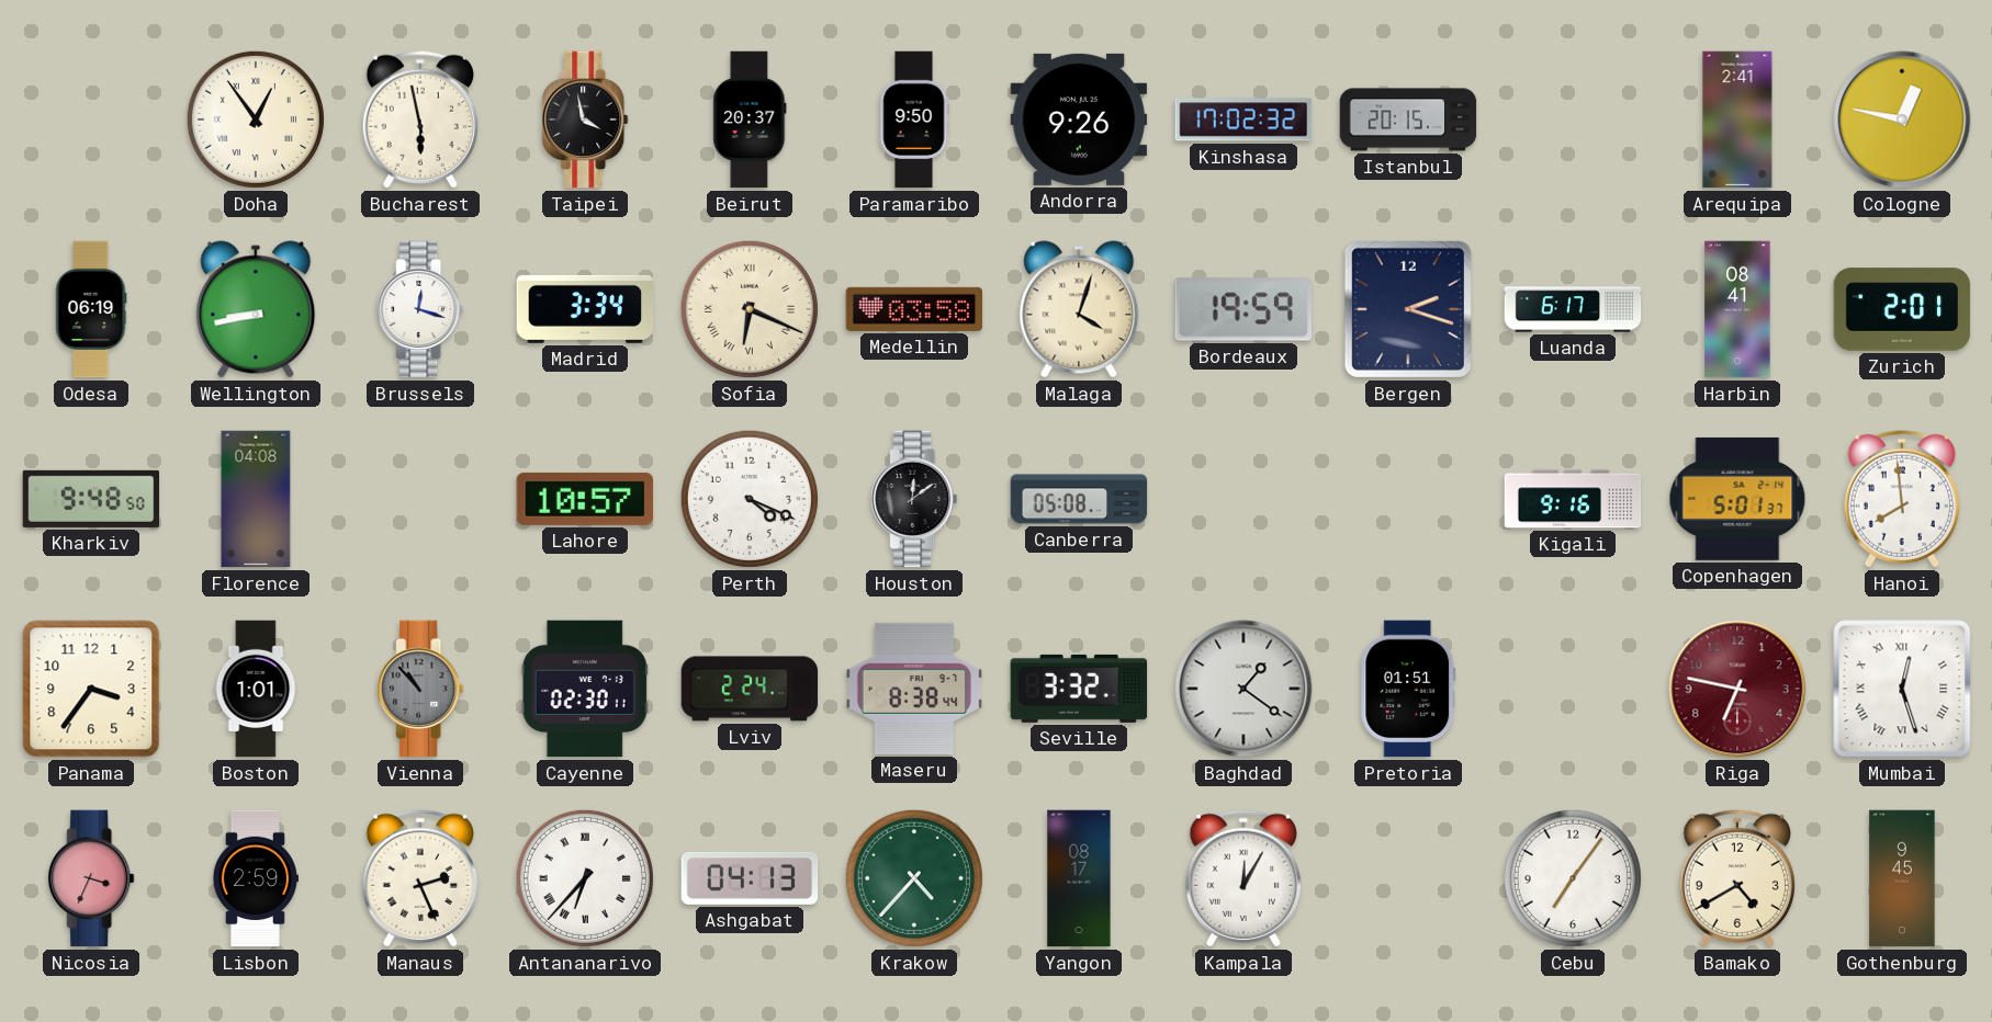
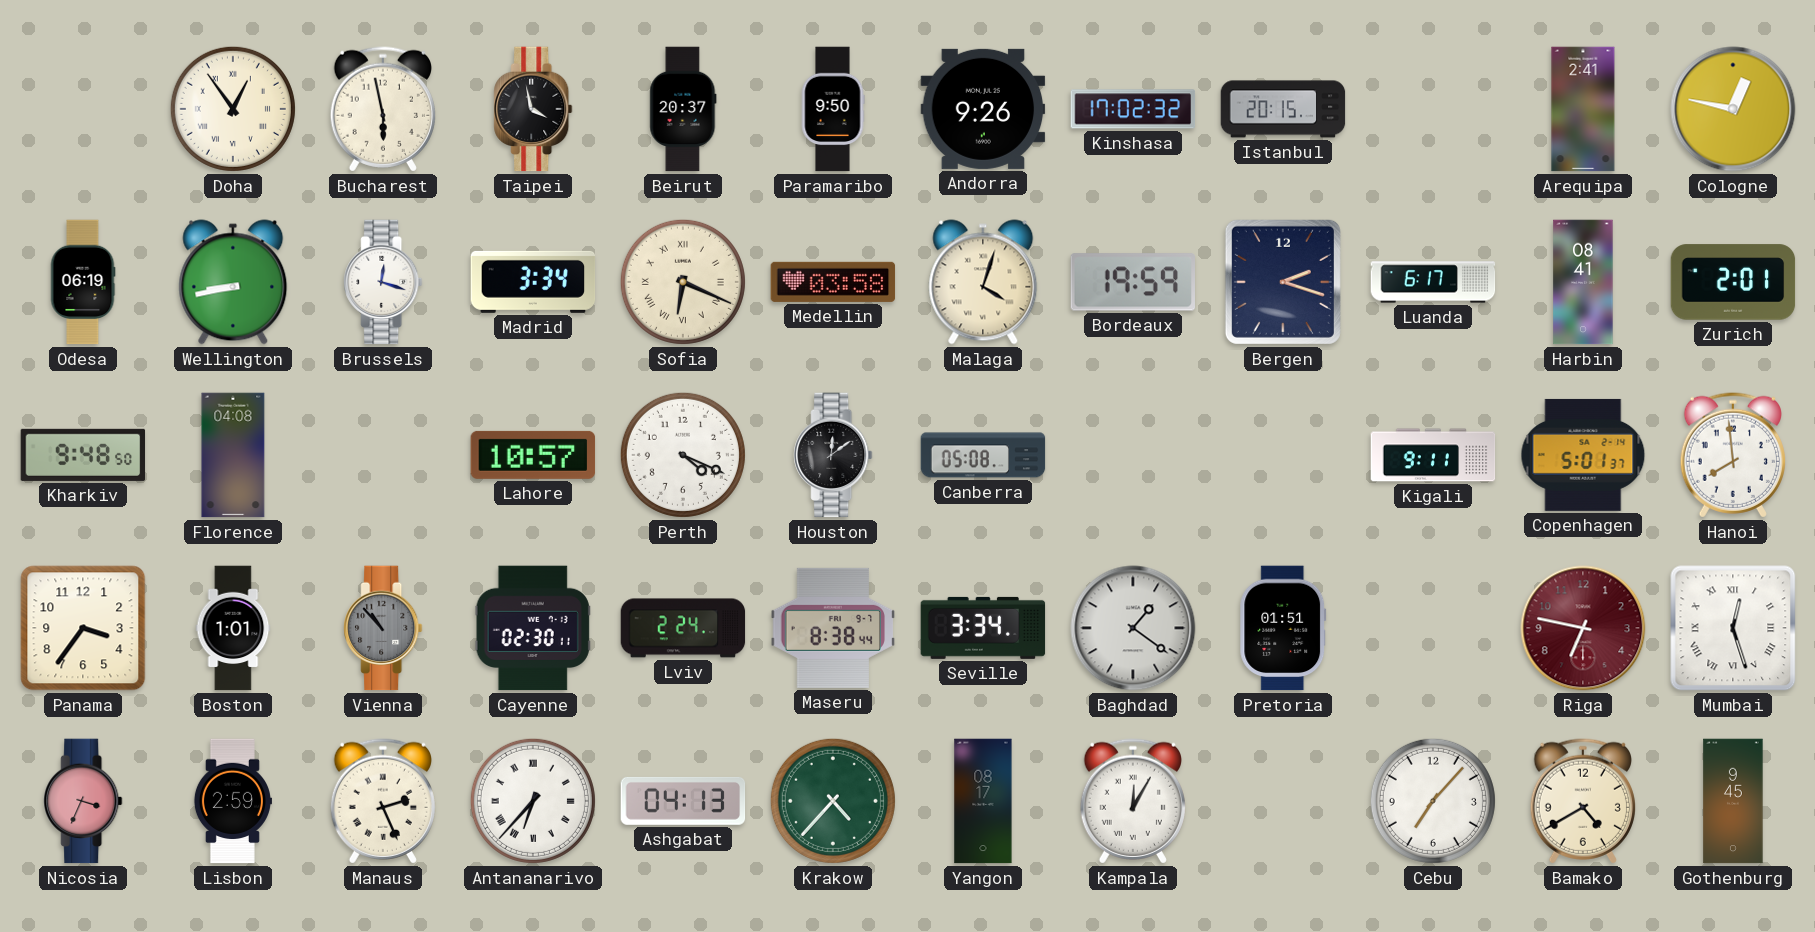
Kigali: 9:16 -> 9:11
Seville: 3:32 -> 3:34
Cebu: 7:06 -> 7:07
